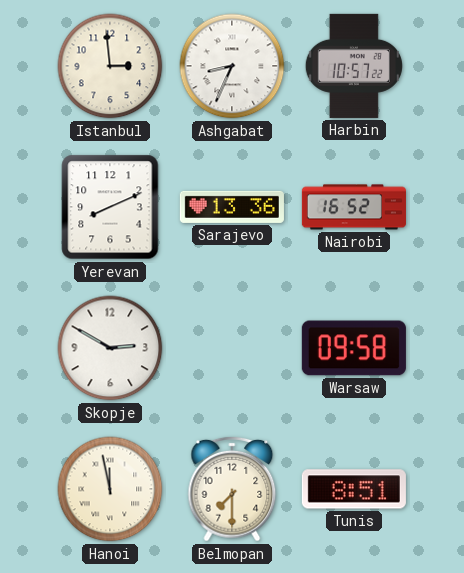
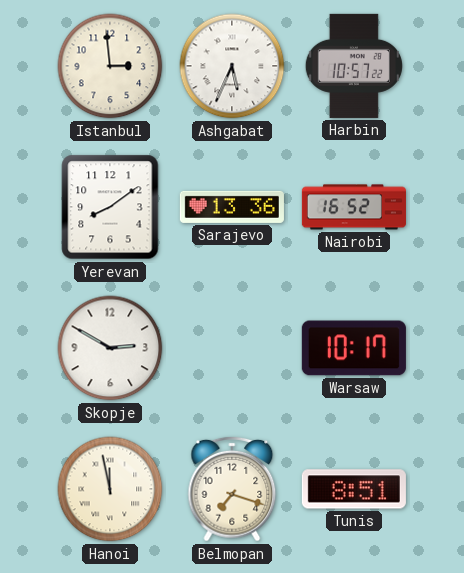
Ashgabat: 8:34 -> 5:34
Yerevan: 8:11 -> 8:09
Warsaw: 09:58 -> 10:17
Belmopan: 7:30 -> 7:18
